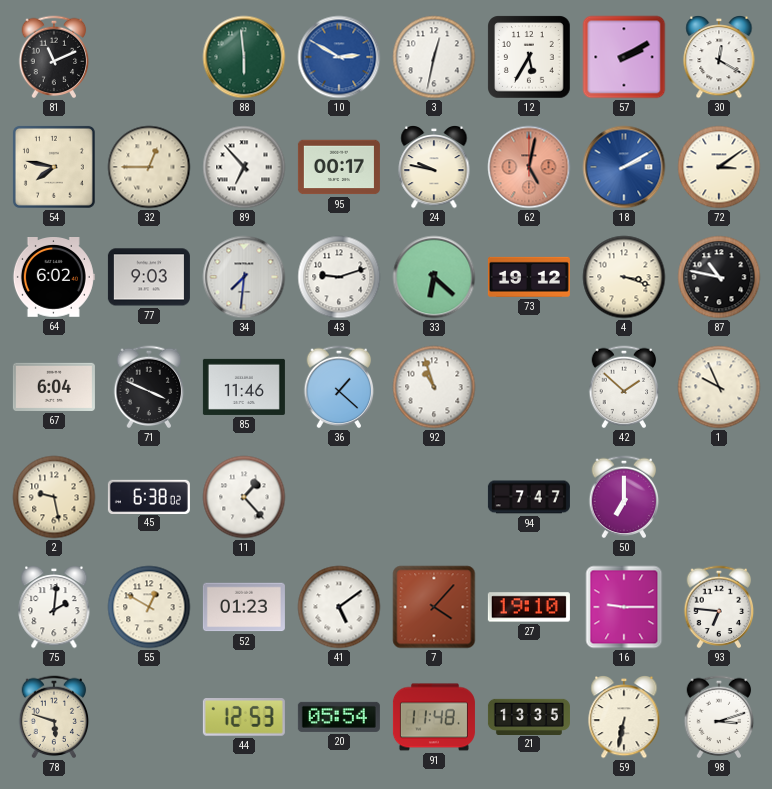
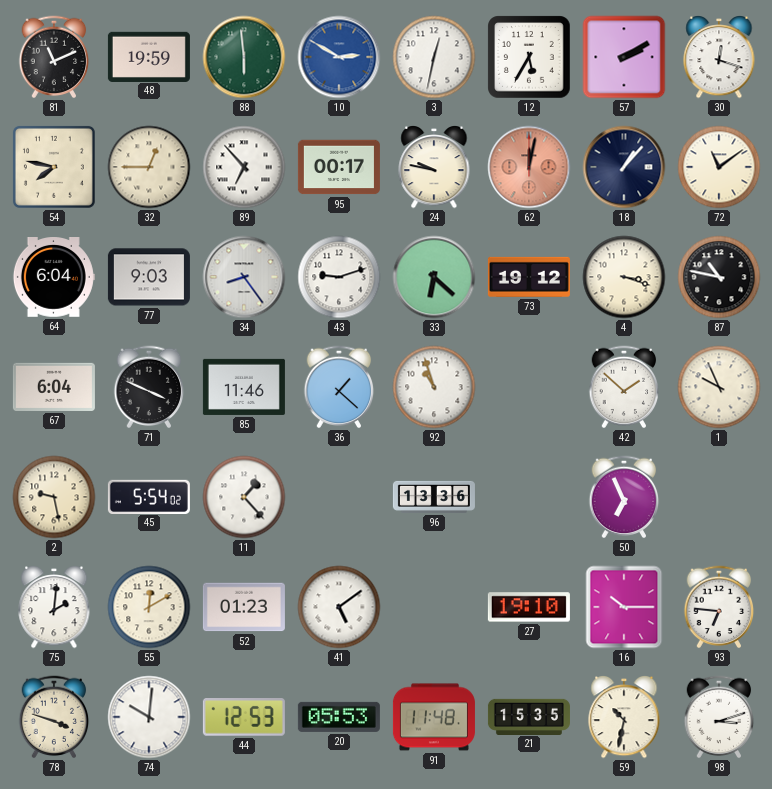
48: none -> 19:59
30: 12:20 -> 12:18
62: 5:02 -> 12:02
18: 2:10 -> 1:07
18 dial: blue -> navy
72: 3:09 -> 11:09
64: 6:02 -> 6:04
34: 7:31 -> 8:24
45: 6:38 -> 5:54
96: none -> 13:36
94: 7:47 -> none
50: 7:00 -> 6:56
55: 12:50 -> 12:10
7: 4:07 -> none
16: 9:15 -> 10:15
78: 5:48 -> 3:48
74: none -> 10:01
20: 05:54 -> 05:53
21: 13:35 -> 15:35
59: 6:32 -> 10:32
